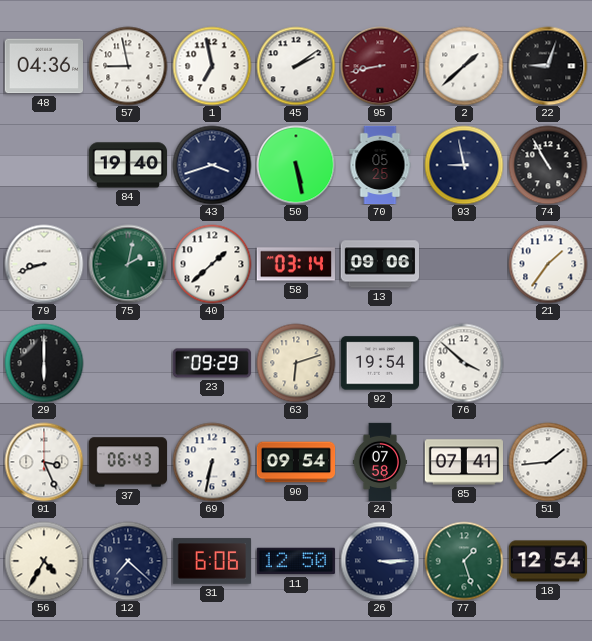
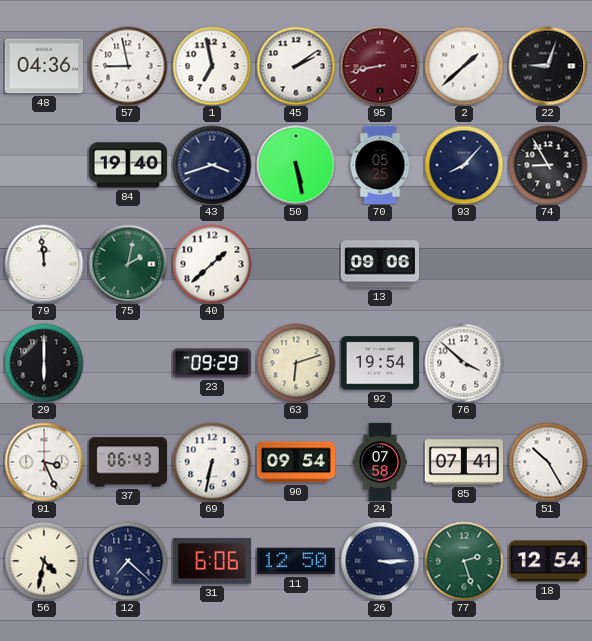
93: 8:58 -> 8:07
74: 10:55 -> 8:55
79: 8:42 -> 11:59
58: 03:14 -> none
21: 1:36 -> none
51: 1:44 -> 10:25
56: 4:35 -> 4:32
77: 1:27 -> 2:27
